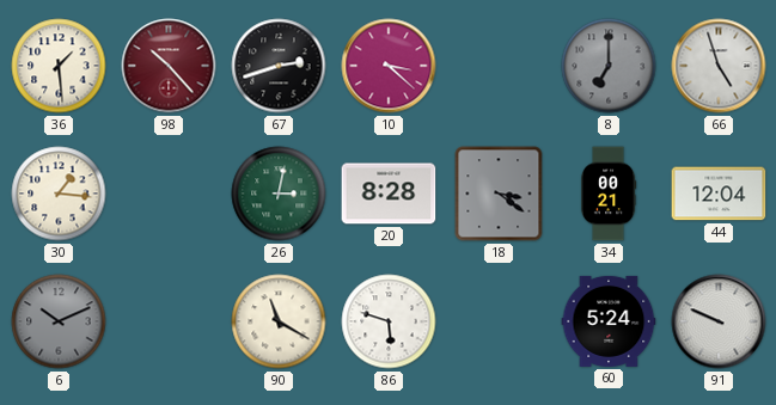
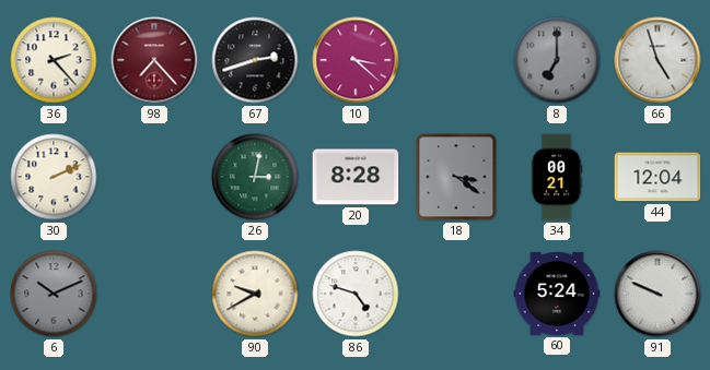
36: 1:29 -> 2:23
98: 10:23 -> 7:23
30: 1:16 -> 2:11
90: 11:20 -> 9:40
86: 5:48 -> 4:48
